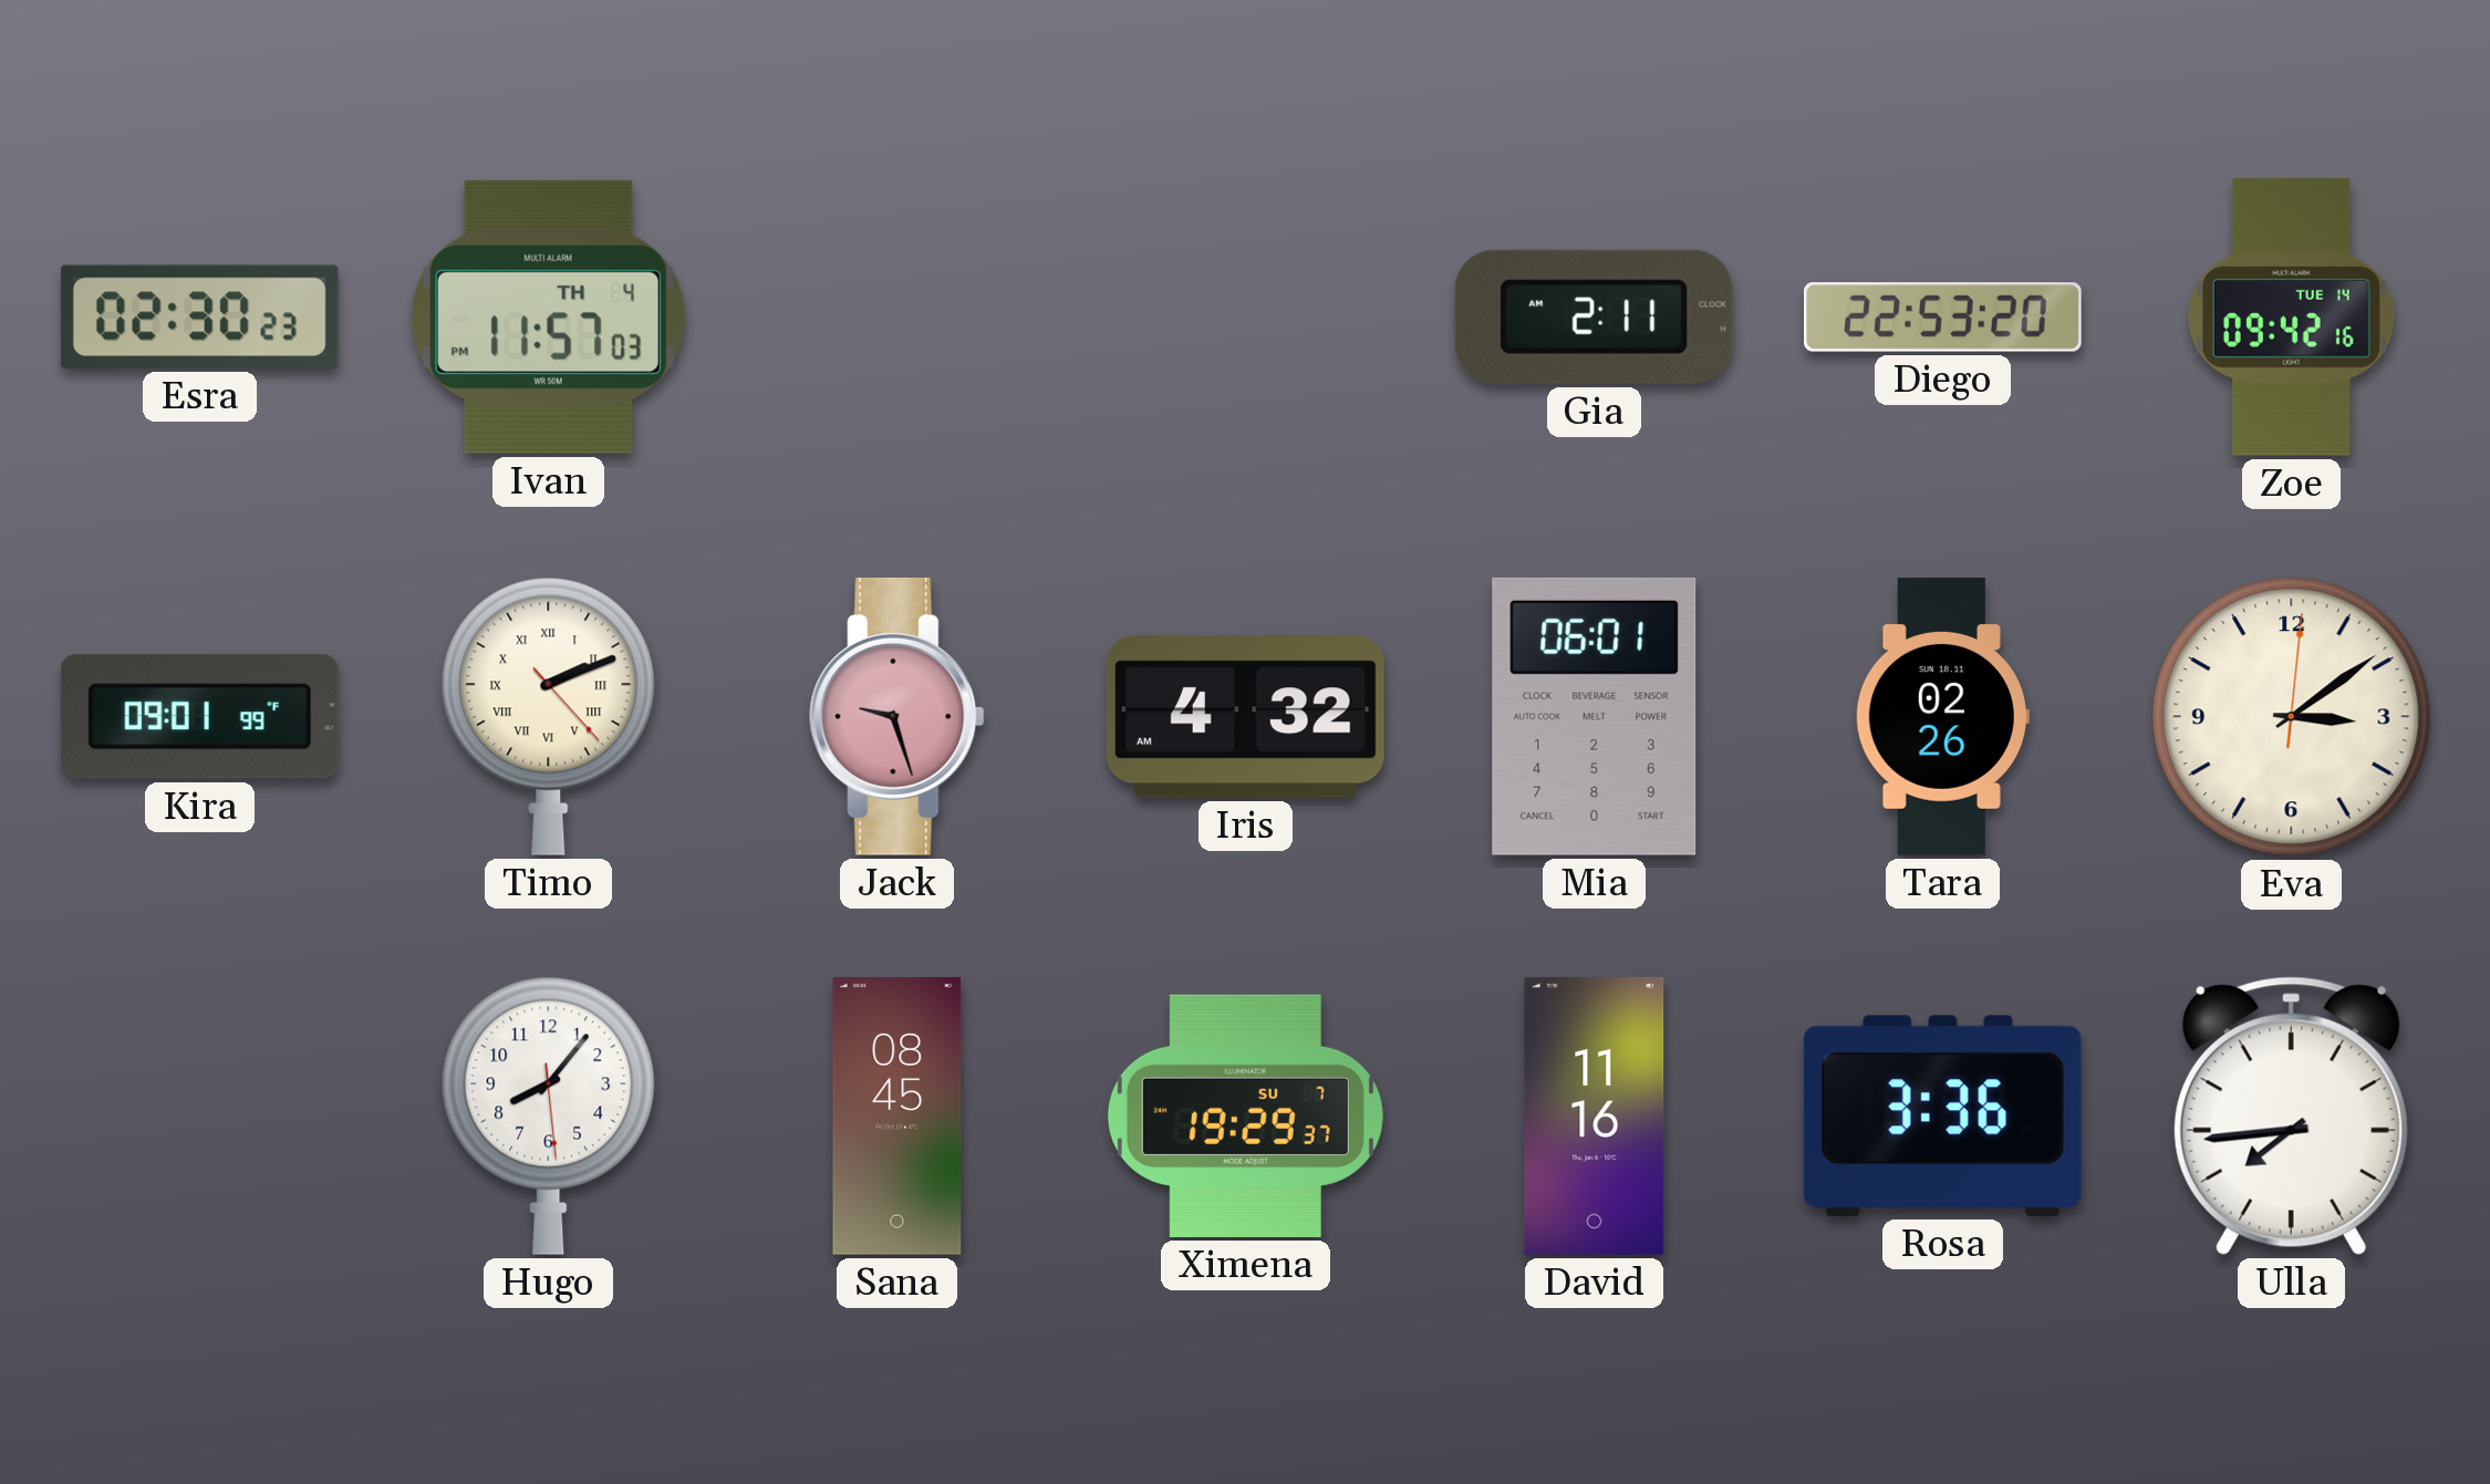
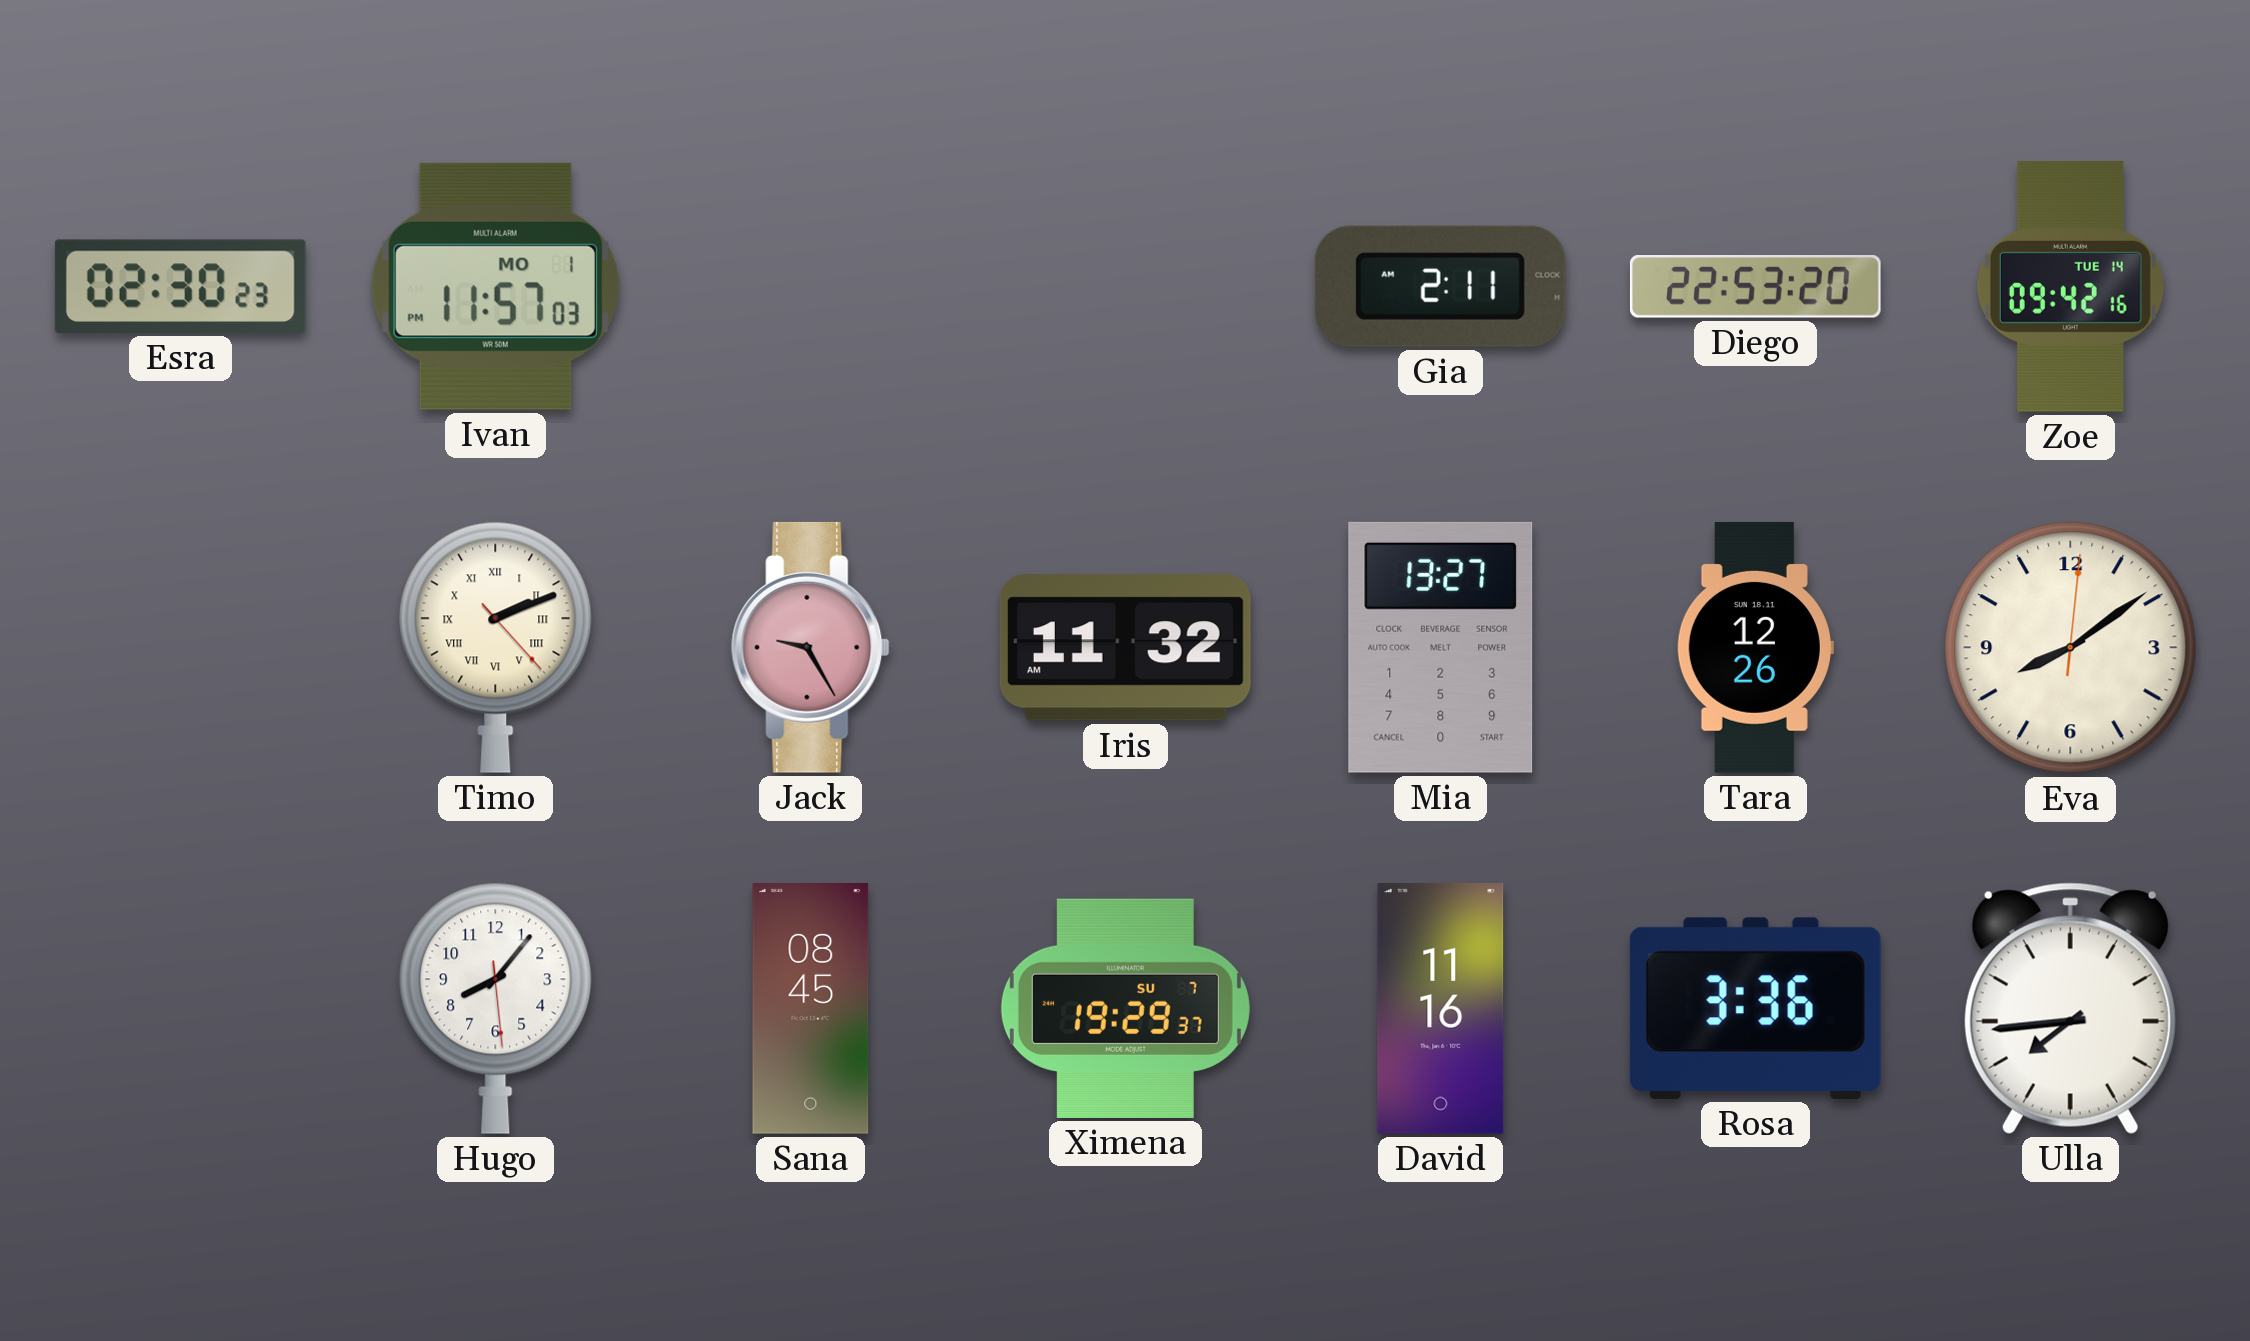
Ivan date: TH 4 -> MO 1
Kira: 09:01 -> none
Jack: 9:27 -> 9:25
Iris: 4:32 -> 11:32
Mia: 06:01 -> 13:27
Tara: 02:26 -> 12:26
Eva: 3:09 -> 8:09
